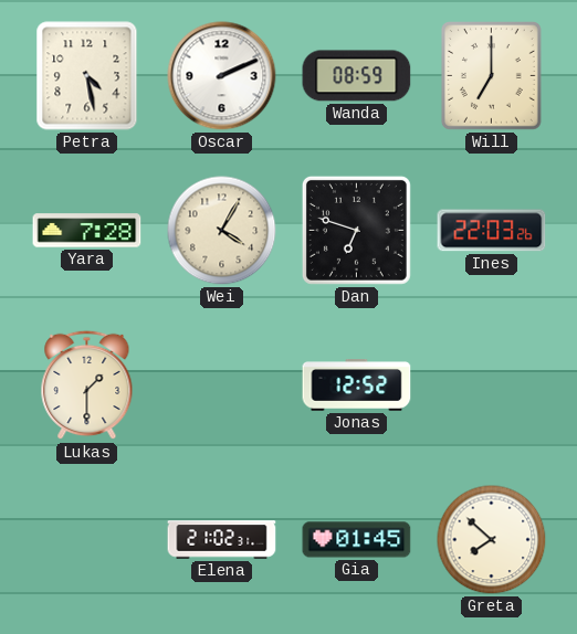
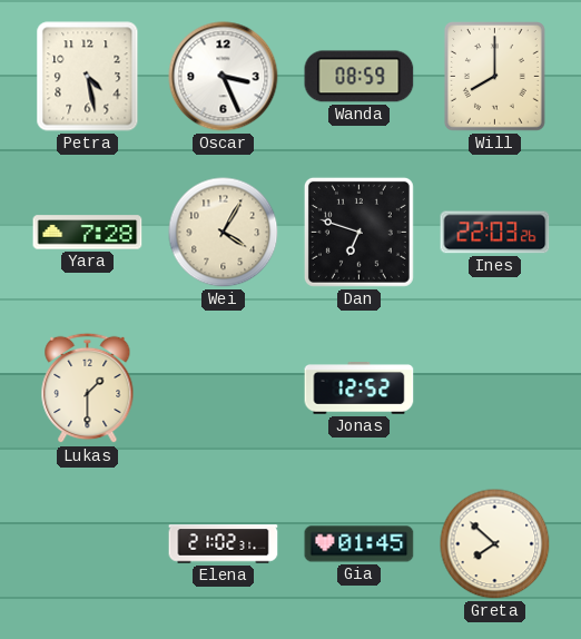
Oscar: 2:11 -> 3:26
Will: 7:00 -> 8:00
